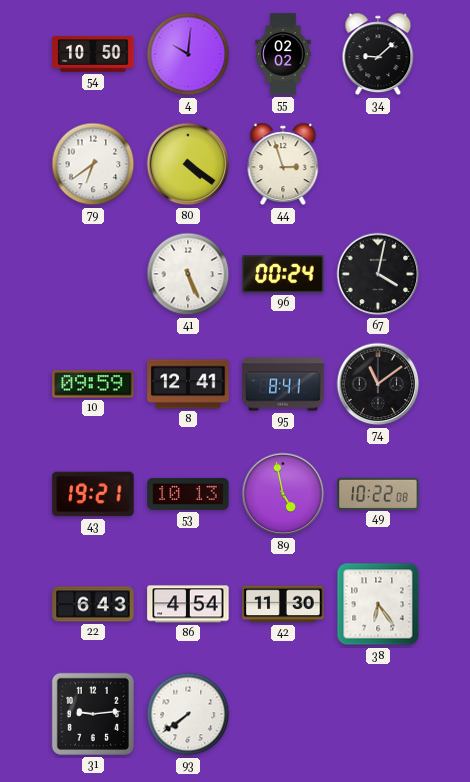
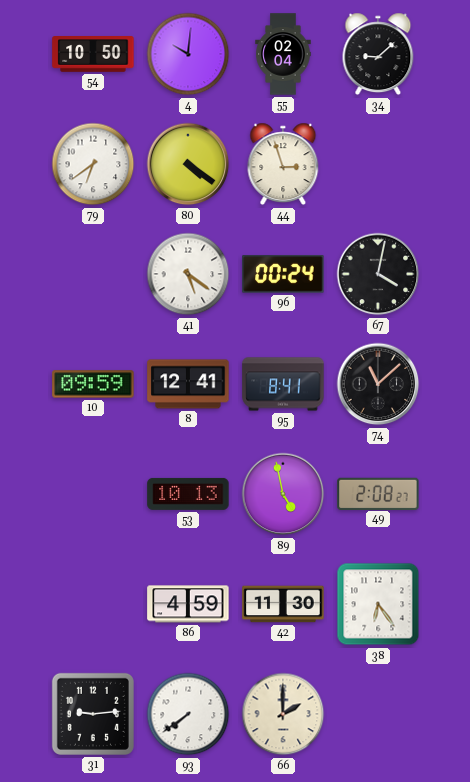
55: 02:02 -> 02:04
41: 5:26 -> 5:21
74: 11:09 -> 11:08
43: 19:21 -> none
49: 10:22 -> 2:08
22: 6:43 -> none
86: 4:54 -> 4:59
66: none -> 2:00
